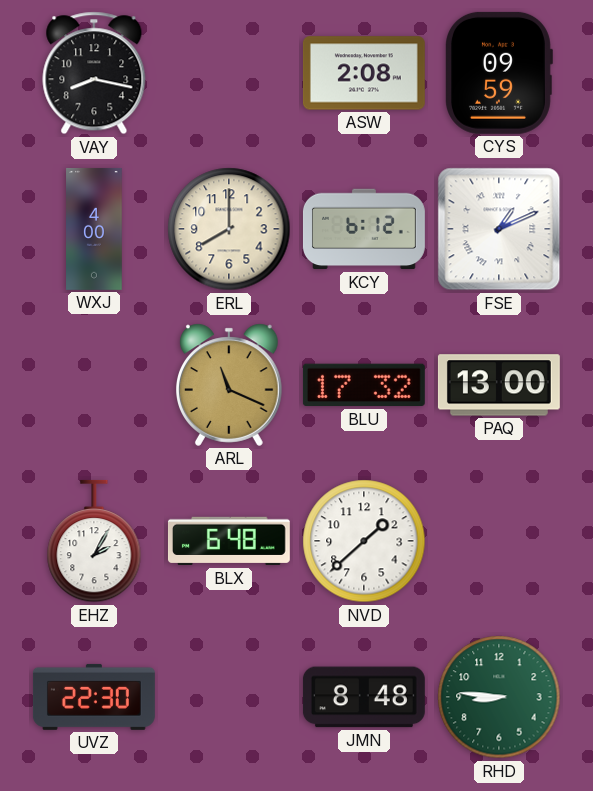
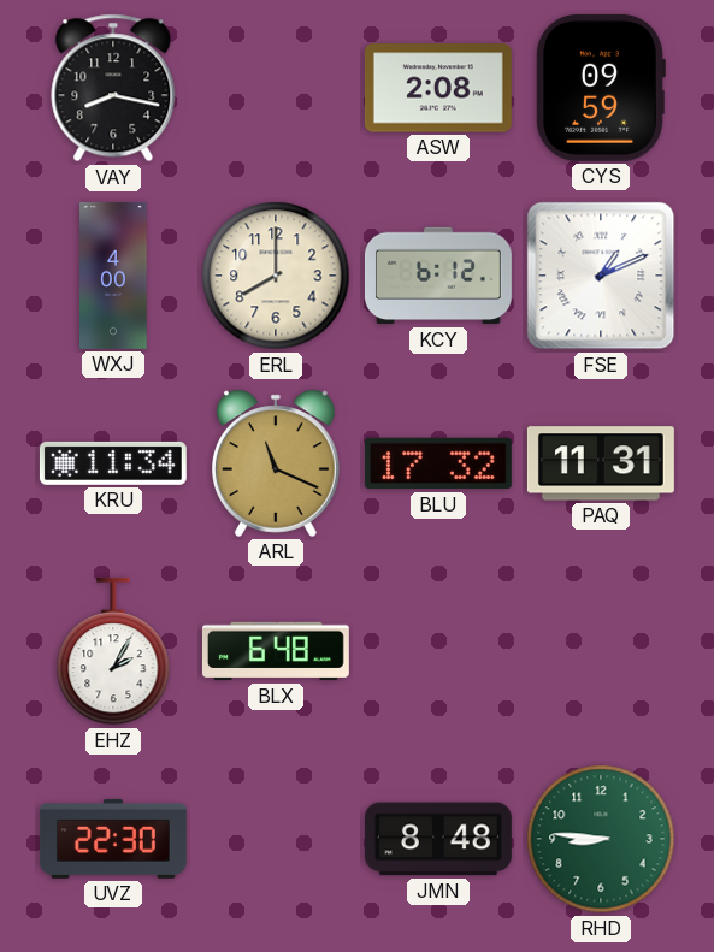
KRU: none -> 11:34
PAQ: 13:00 -> 11:31
NVD: 1:38 -> none
